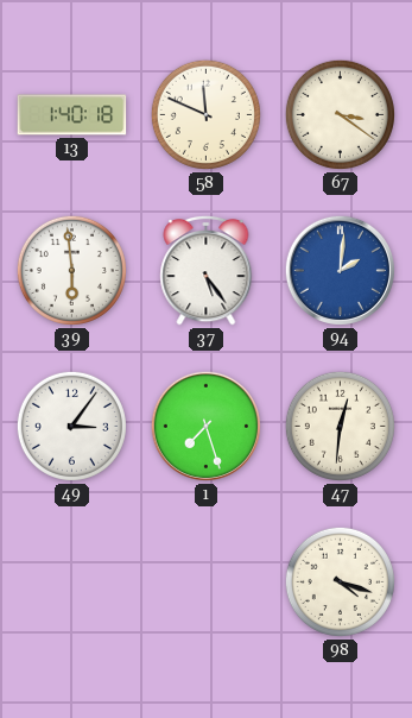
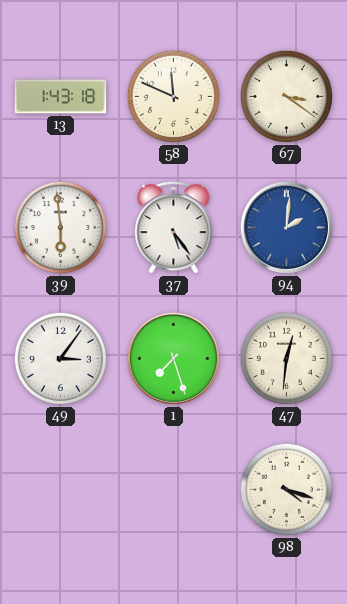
13: 1:40 -> 1:43
